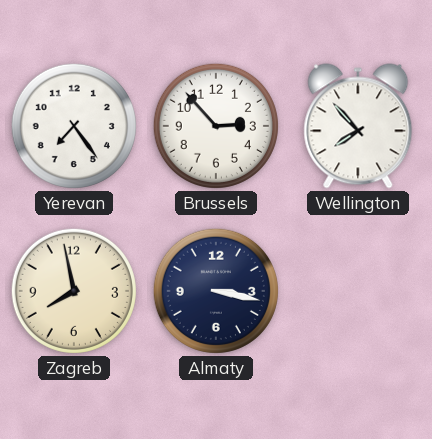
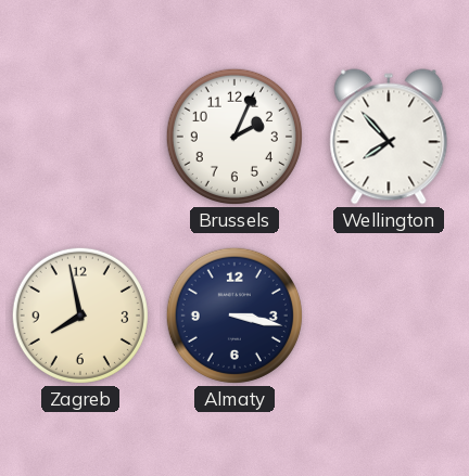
Yerevan: 7:24 -> none
Brussels: 2:53 -> 2:04
